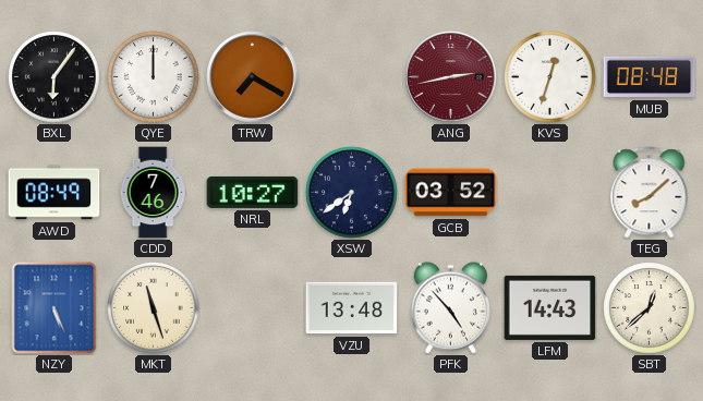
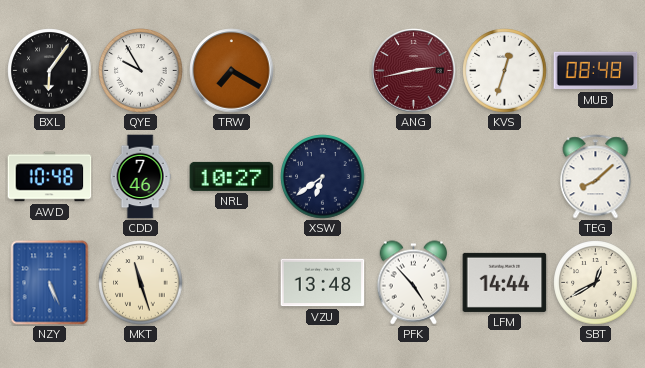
QYE: 12:00 -> 9:55
AWD: 08:49 -> 10:48
GCB: 03:52 -> none
LFM: 14:43 -> 14:44
SBT: 12:38 -> 12:40
